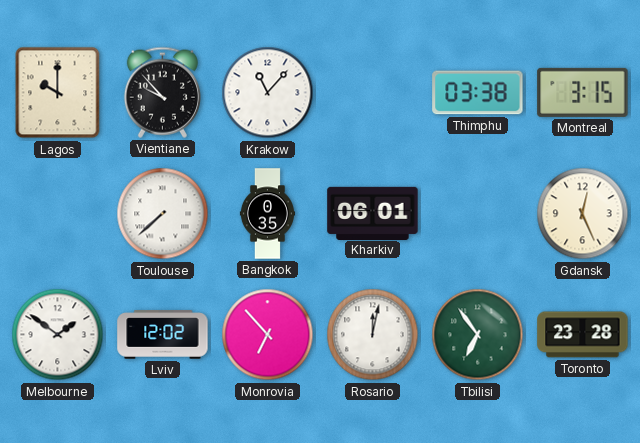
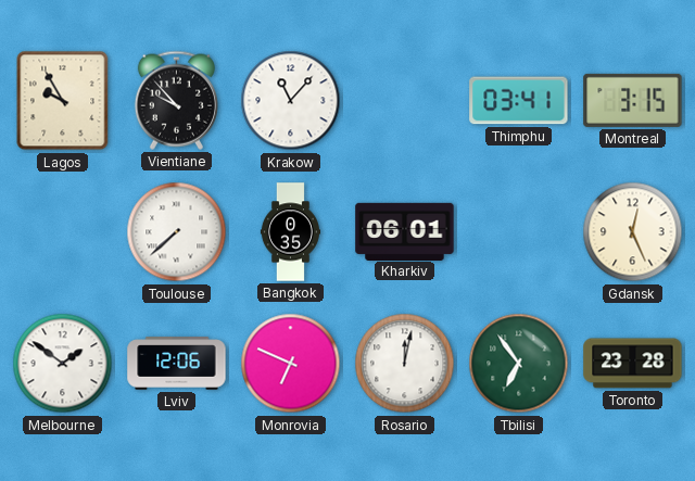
Lagos: 10:00 -> 9:55
Thimphu: 03:38 -> 03:41
Lviv: 12:02 -> 12:06
Monrovia: 6:53 -> 6:49
